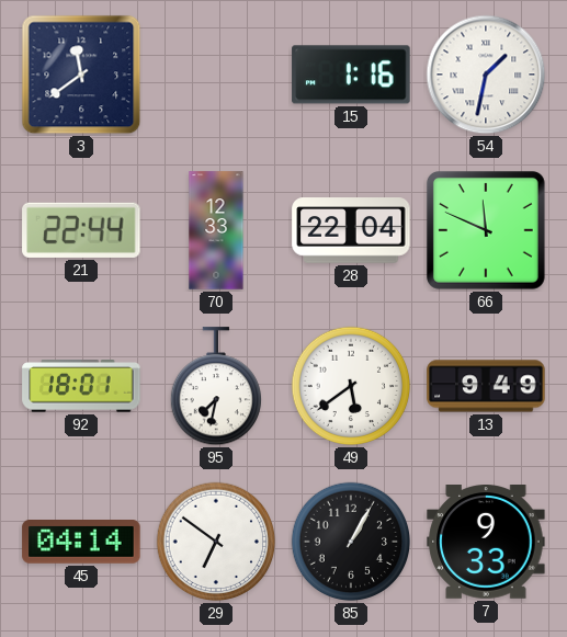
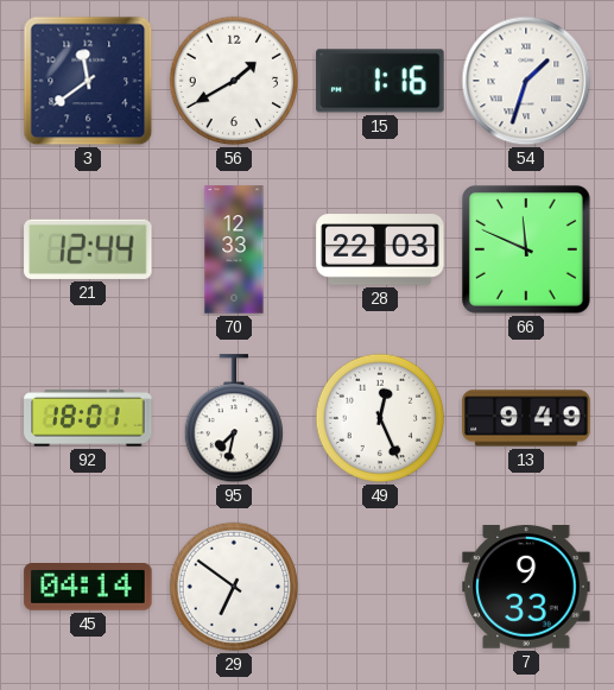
56: none -> 1:40
54: 1:32 -> 1:33
21: 22:44 -> 12:44
28: 22:04 -> 22:03
49: 5:39 -> 12:26
85: 1:05 -> none
